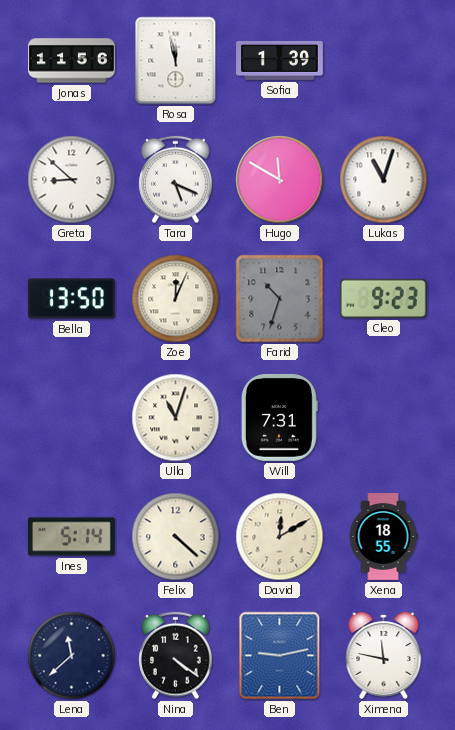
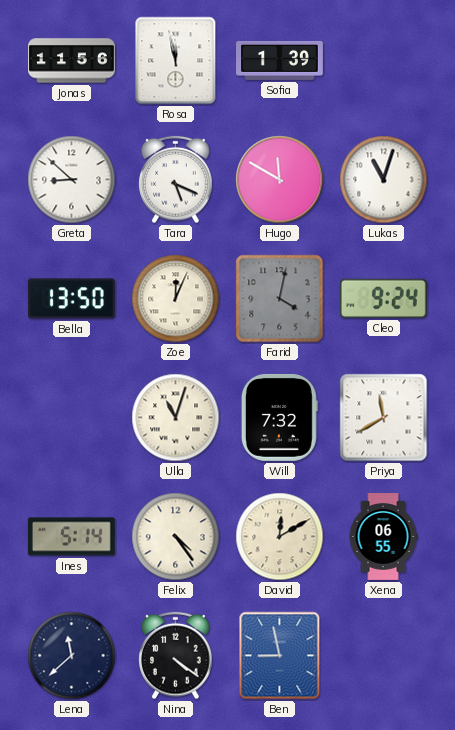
Farid: 10:33 -> 4:02
Cleo: 9:23 -> 9:24
Will: 7:31 -> 7:32
Priya: none -> 11:40
Felix: 4:22 -> 4:24
Xena: 18:55 -> 06:55
Ben: 9:13 -> 8:58
Ximena: 11:47 -> none
